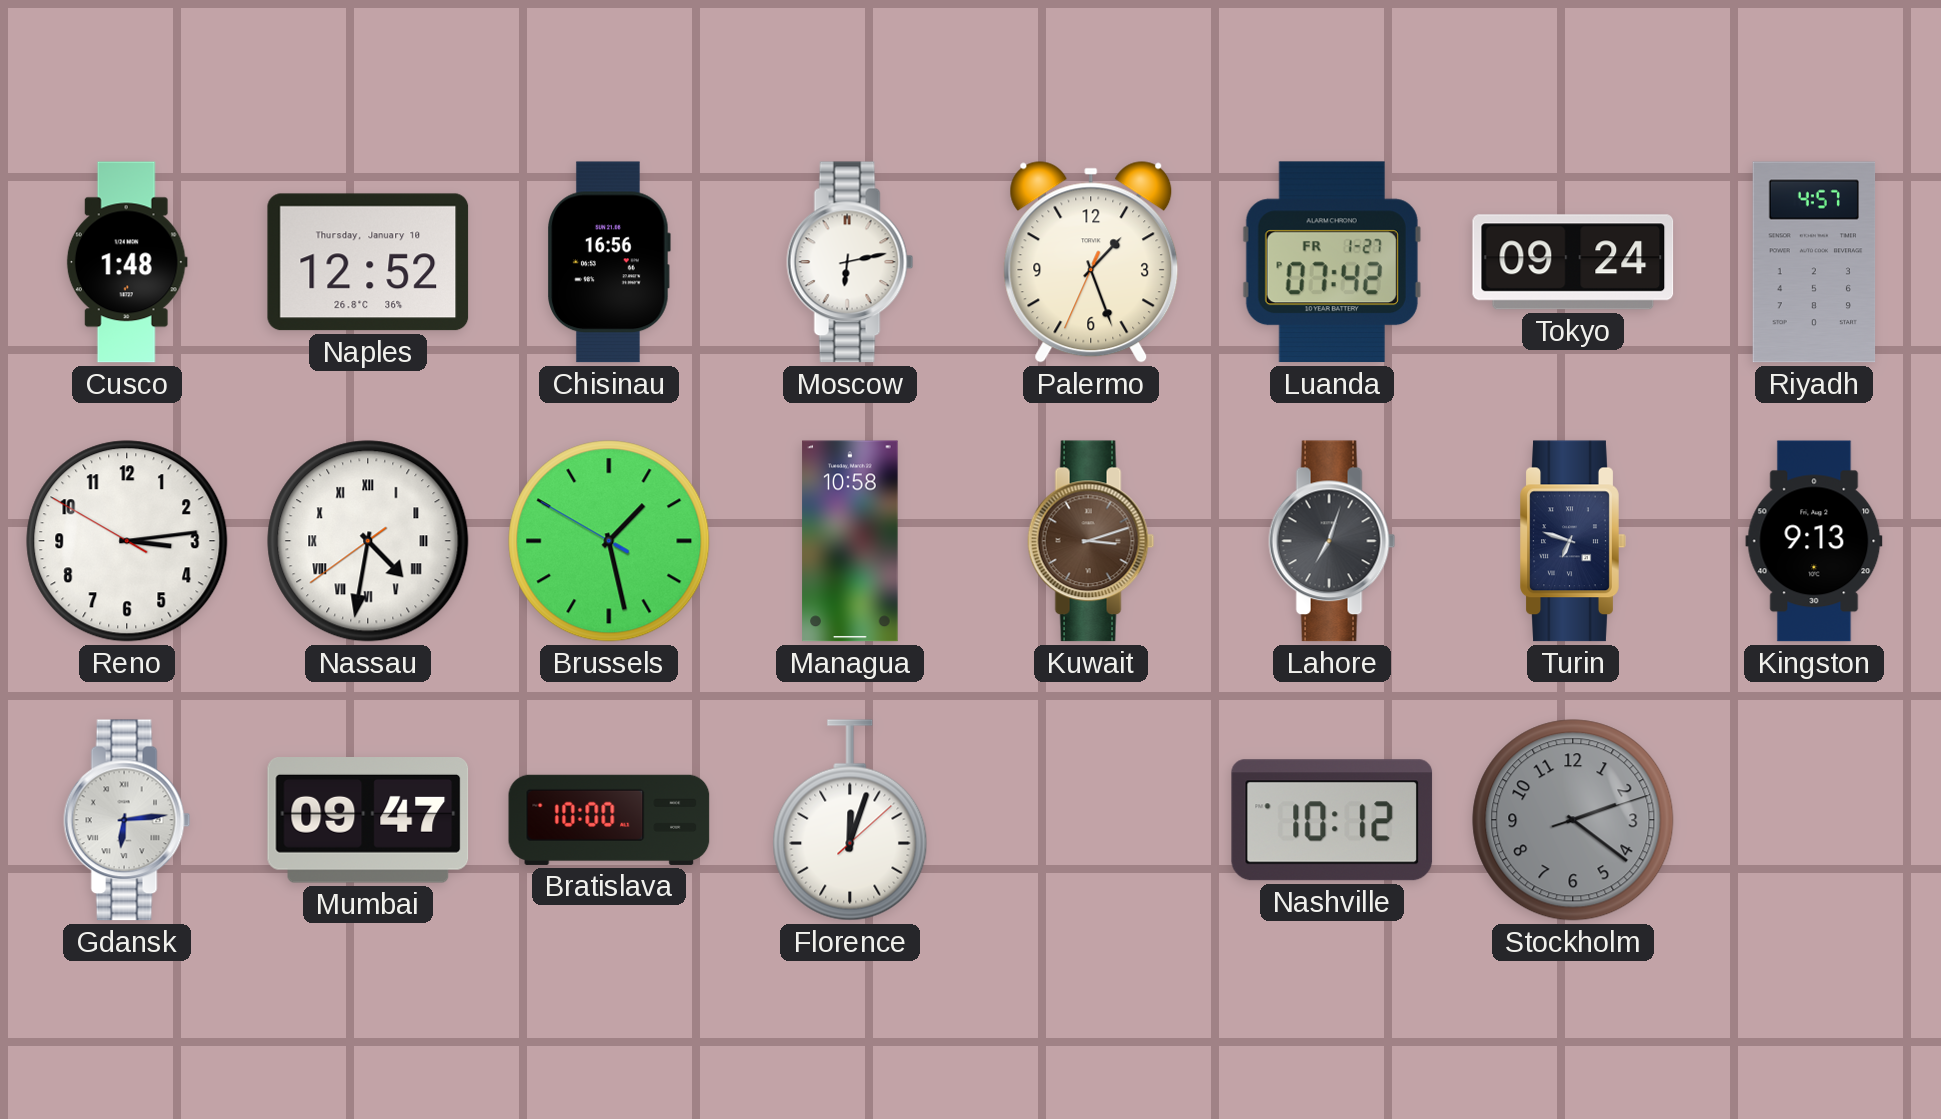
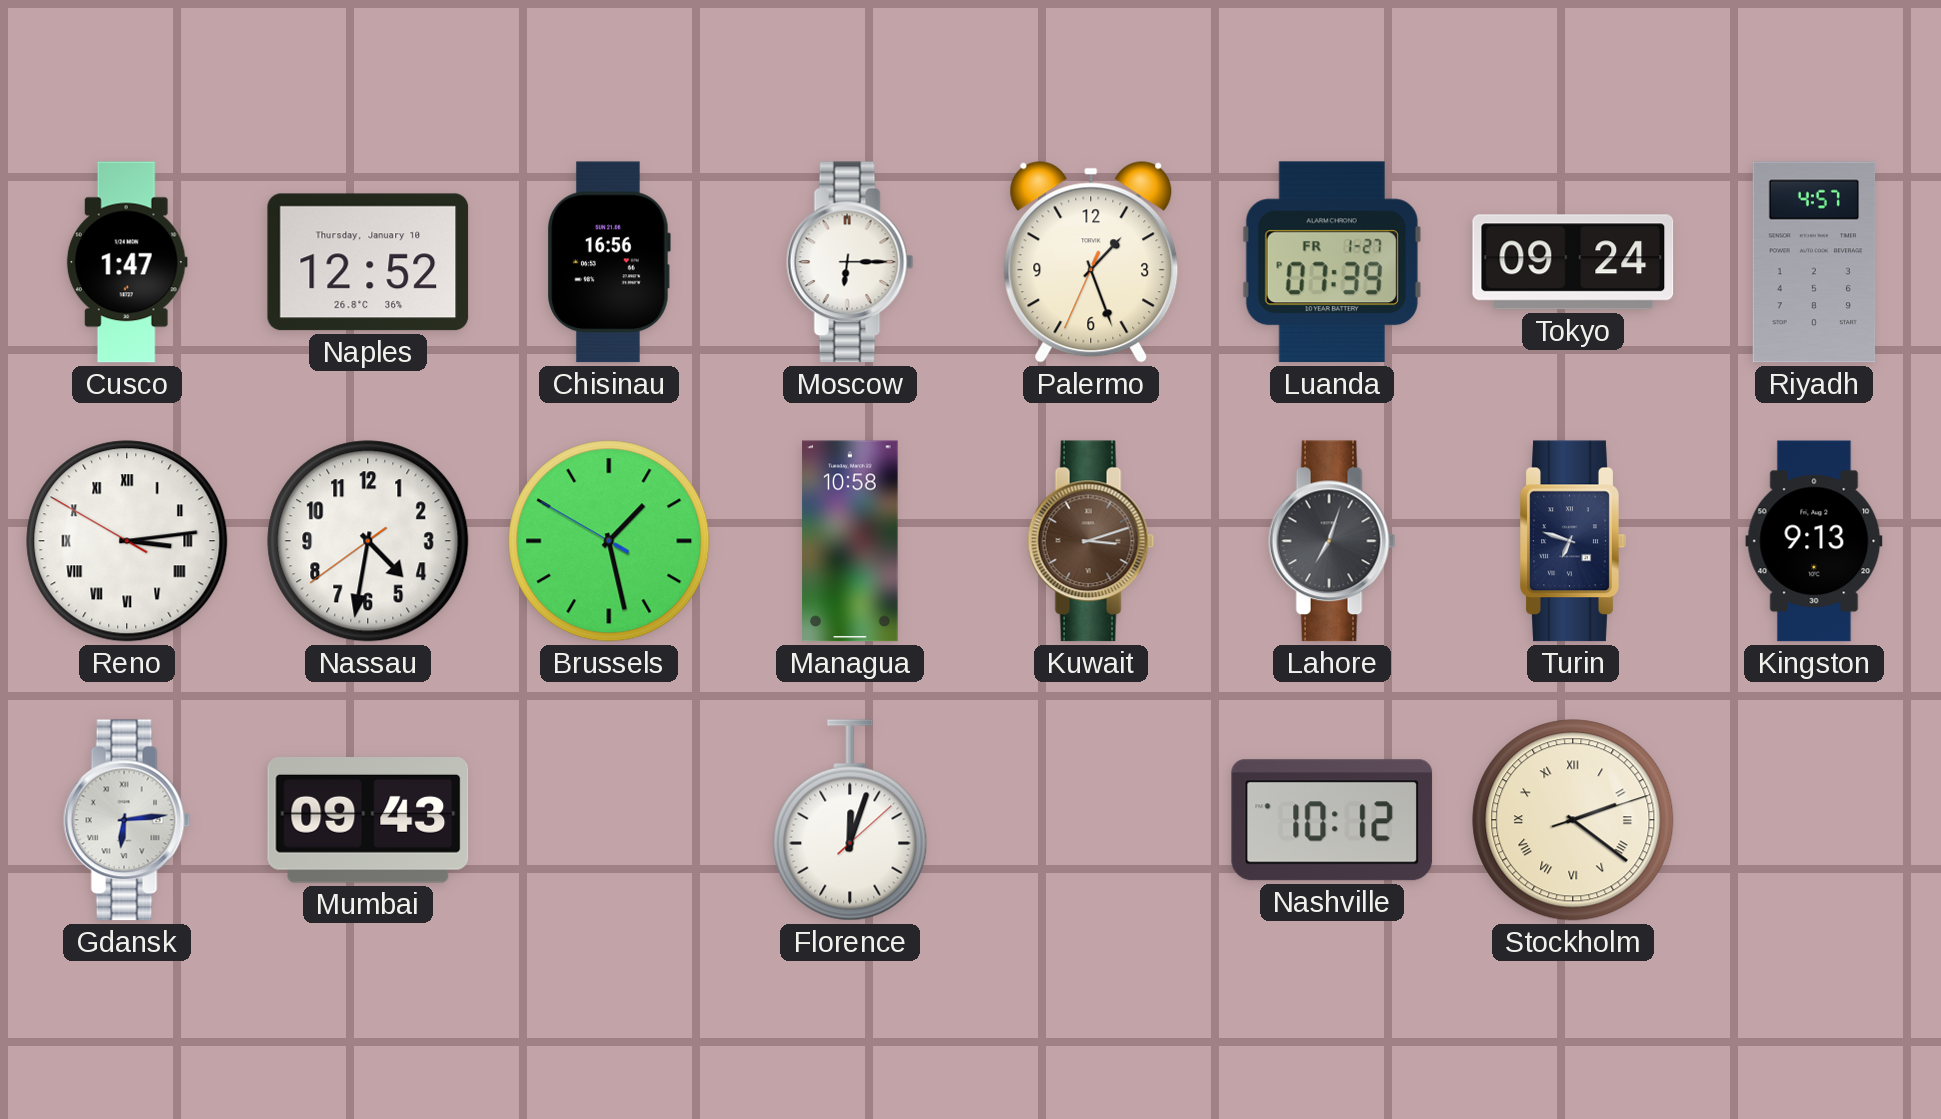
Cusco: 1:48 -> 1:47
Moscow: 6:13 -> 6:15
Luanda: 07:42 -> 07:39
Reno numerals: Arabic -> Roman
Nassau numerals: Roman -> Arabic
Mumbai: 09:47 -> 09:43
Bratislava: 10:00 -> none
Stockholm dial: grey -> cream
Stockholm numerals: Arabic -> Roman
